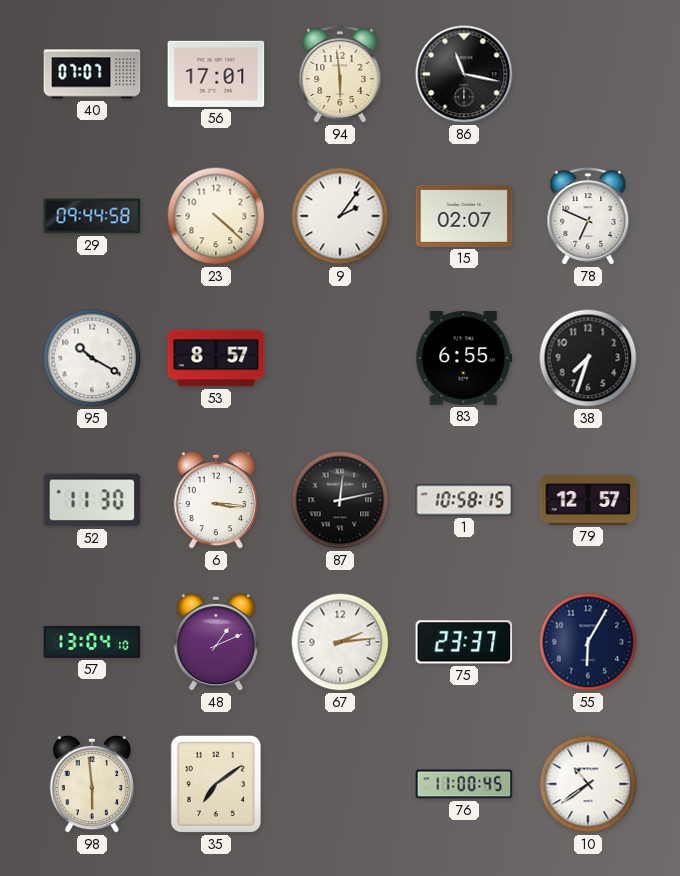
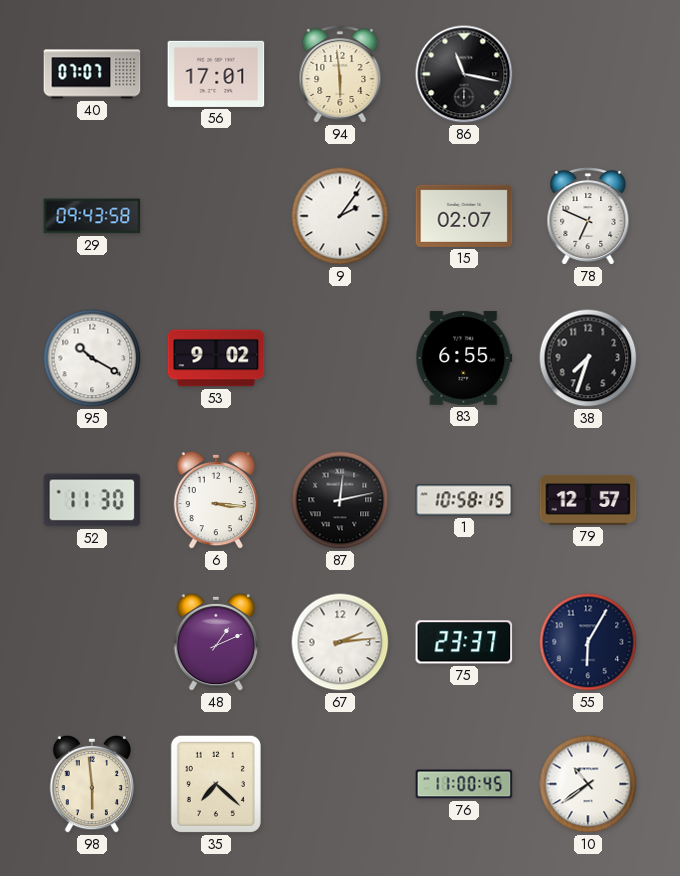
29: 09:44 -> 09:43
23: 4:22 -> none
53: 8:57 -> 9:02
57: 13:04 -> none
35: 7:09 -> 7:22
